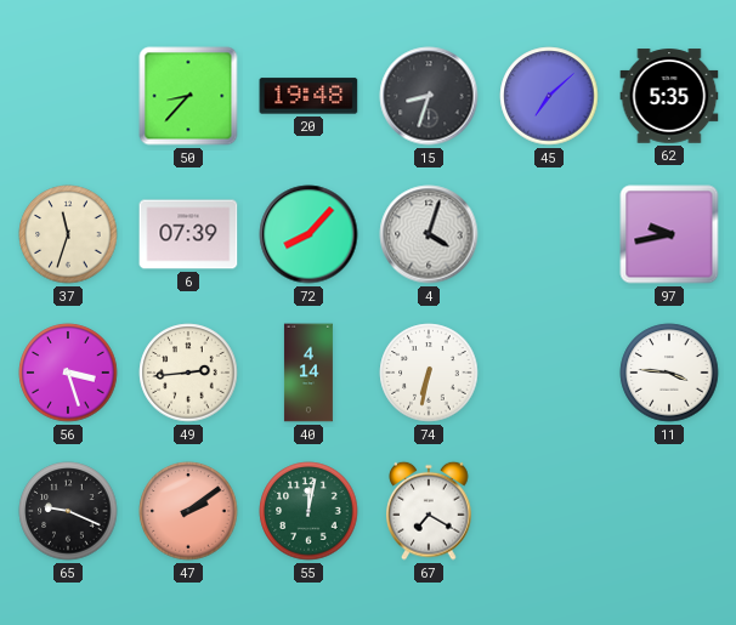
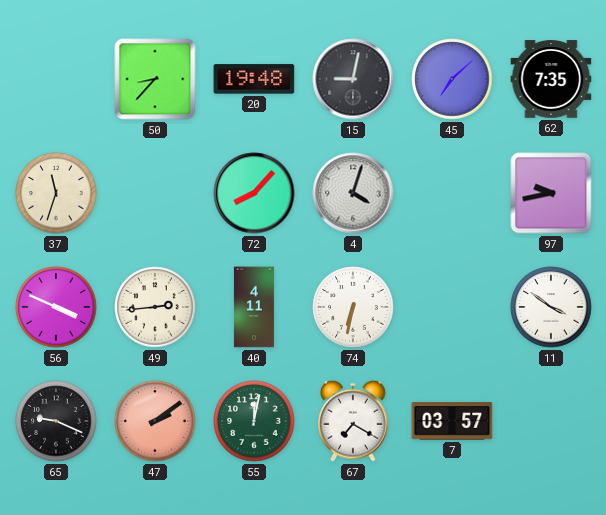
15: 8:33 -> 9:02
62: 5:35 -> 7:35
6: 07:39 -> none
56: 3:27 -> 3:49
40: 4:14 -> 4:11
11: 3:46 -> 3:51
7: none -> 03:57
